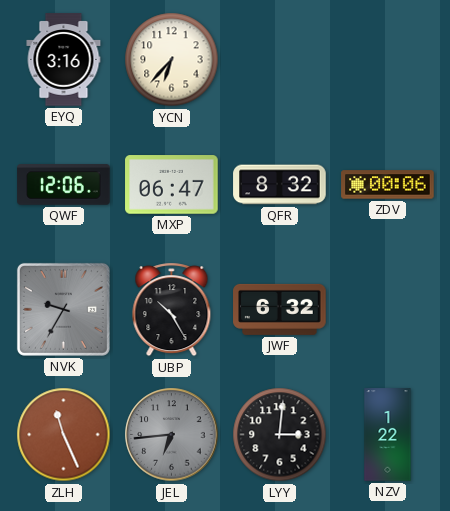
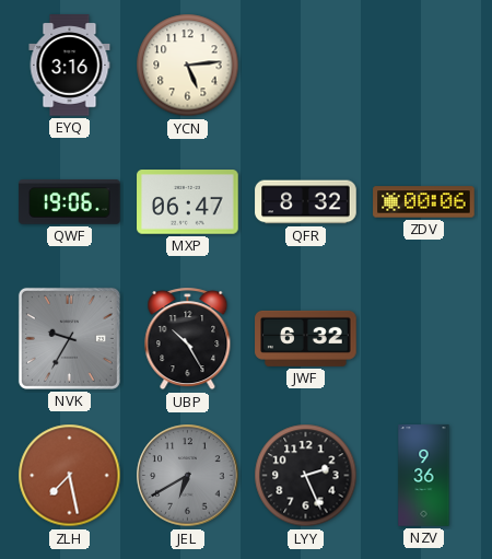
YCN: 6:37 -> 5:14
QWF: 12:06 -> 19:06
ZLH: 11:26 -> 7:28
JEL: 6:44 -> 6:40
LYY: 3:01 -> 2:26
NZV: 1:22 -> 9:36
